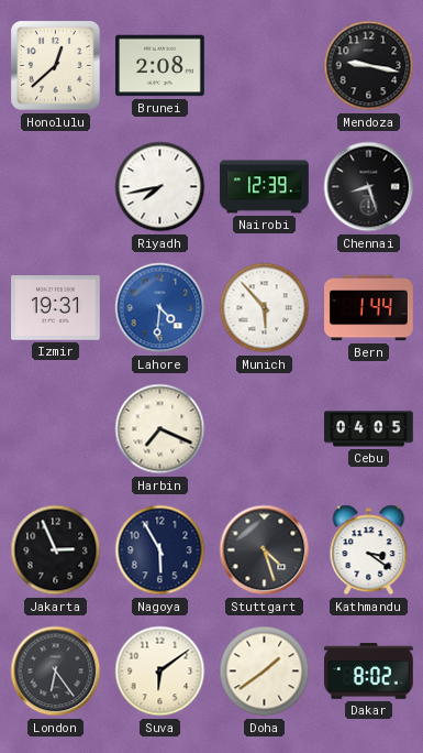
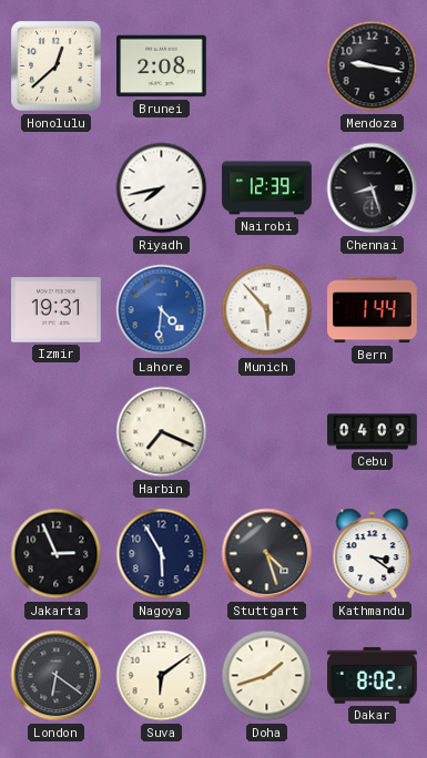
Cebu: 04:05 -> 04:09
London: 6:24 -> 6:21
Doha: 1:39 -> 1:42
